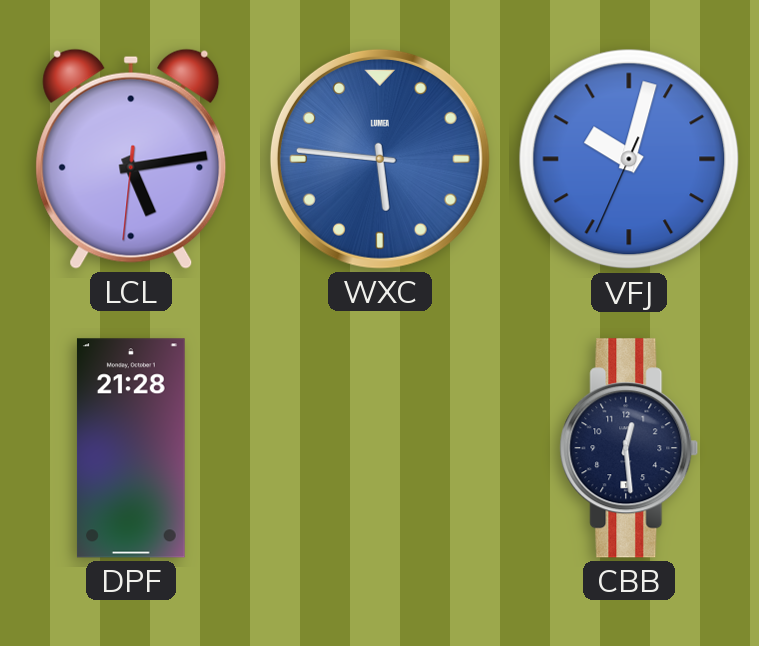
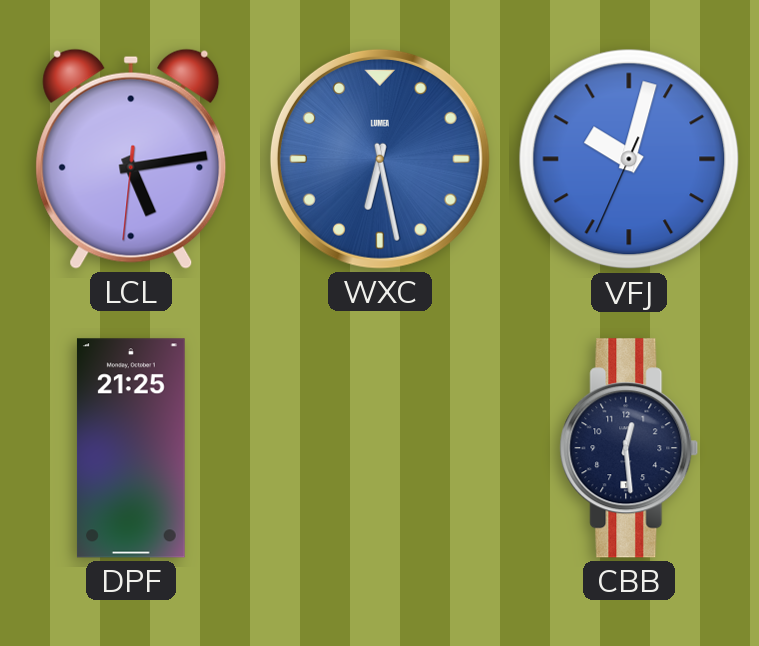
WXC: 5:46 -> 6:28
DPF: 21:28 -> 21:25
